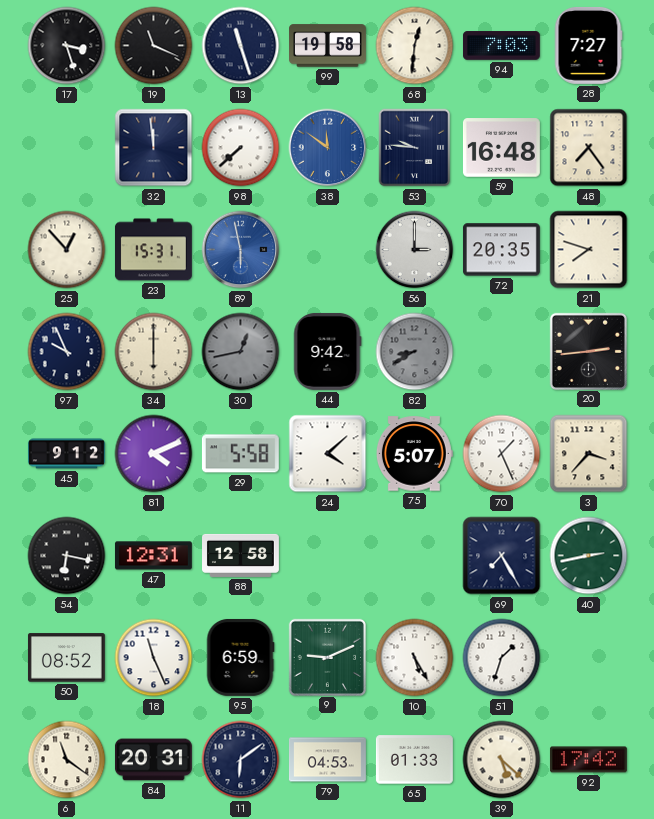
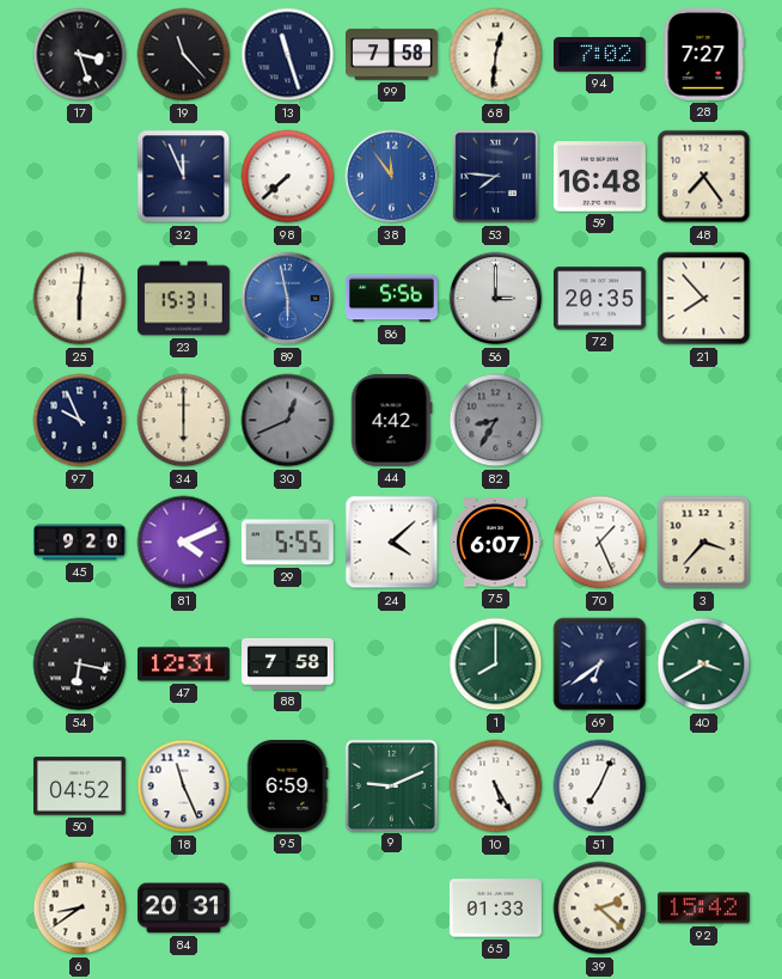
19: 11:19 -> 11:23
99: 19:58 -> 7:58
94: 7:03 -> 7:02
32: 11:59 -> 11:56
38: 11:51 -> 11:54
53: 9:46 -> 7:46
25: 12:53 -> 6:01
86: none -> 5:56
21: 7:48 -> 7:53
30: 12:43 -> 12:41
44: 9:42 -> 4:42
82: 8:40 -> 8:35
20: 2:44 -> none
45: 9:12 -> 9:20
29: 5:58 -> 5:55
75: 5:07 -> 6:07
88: 12:58 -> 7:58
1: none -> 8:00
69: 7:25 -> 6:39
40: 2:43 -> 3:40
50: 08:52 -> 04:52
51: 1:33 -> 7:04
6: 11:21 -> 8:39
11: 6:09 -> none
79: 04:53 -> none
39: 5:22 -> 2:22
92: 17:42 -> 15:42
